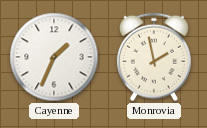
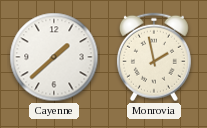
Cayenne: 1:34 -> 1:38
